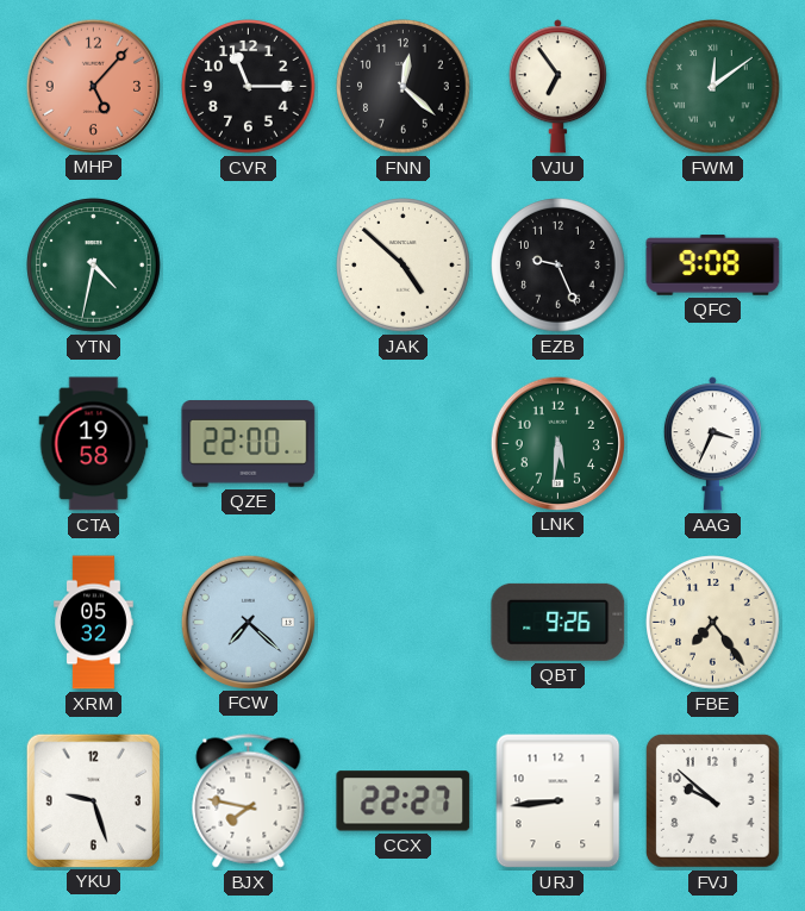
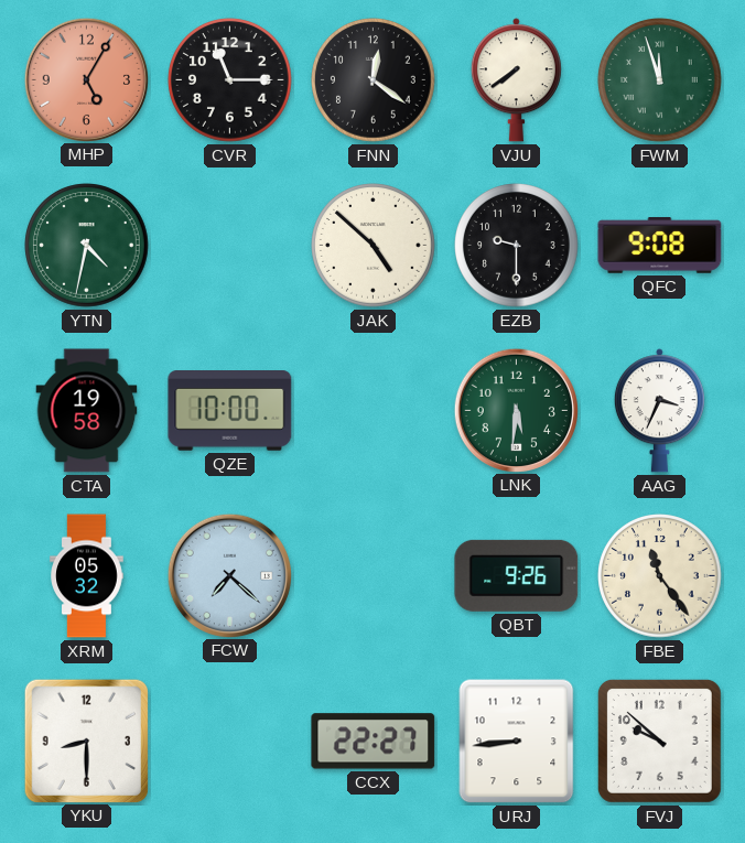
MHP: 5:07 -> 5:05
FNN: 12:22 -> 12:21
VJU: 6:54 -> 7:39
FWM: 12:09 -> 11:57
EZB: 9:26 -> 9:30
QZE: 22:00 -> 10:00
FBE: 7:24 -> 11:24
YKU: 9:27 -> 8:30
BJX: 7:47 -> none
